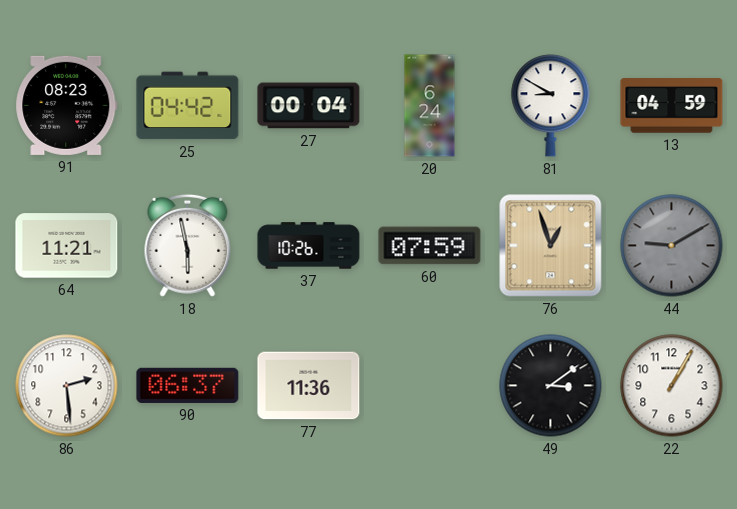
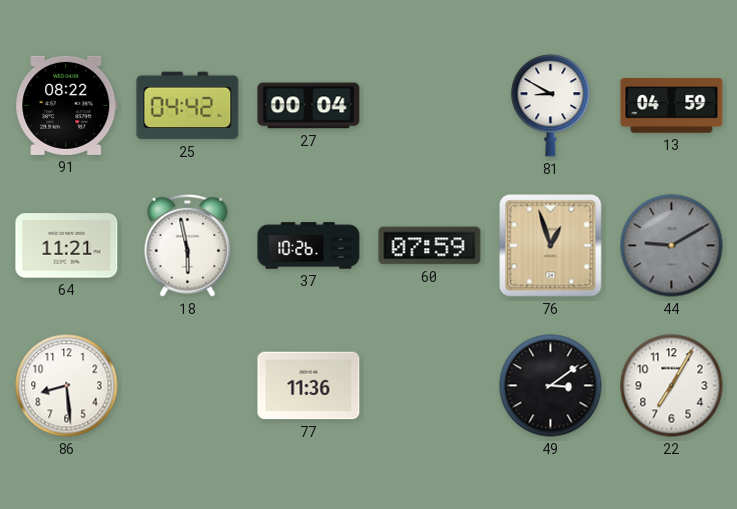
91: 08:23 -> 08:22
20: 6:24 -> none
86: 2:29 -> 8:29
90: 06:37 -> none
22: 1:05 -> 7:05
